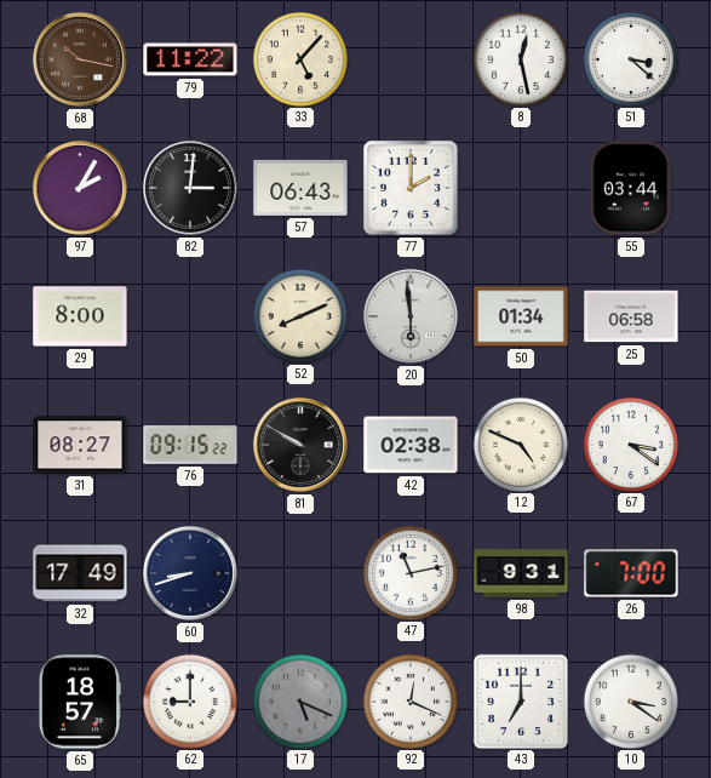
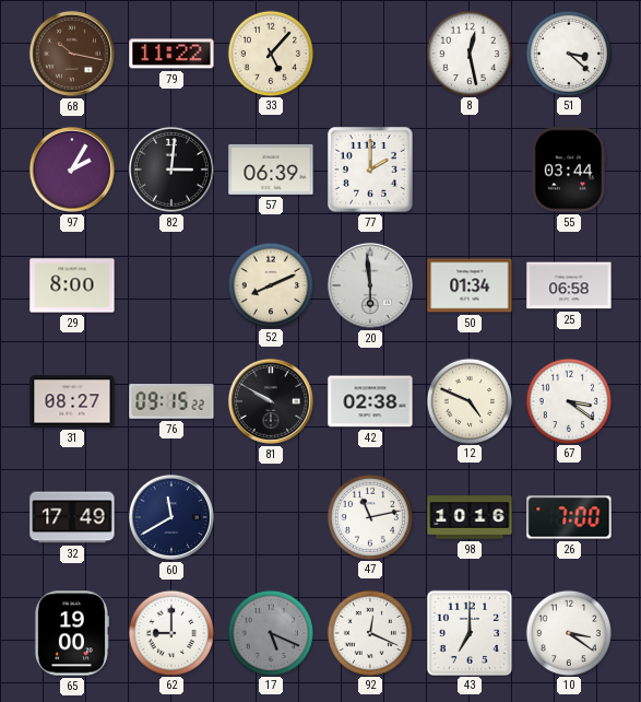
57: 06:43 -> 06:39
60: 8:42 -> 11:40
98: 9:31 -> 10:16
65: 18:57 -> 19:00
